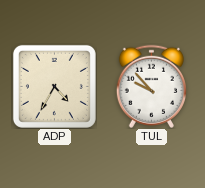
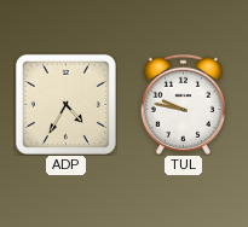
TUL: 9:53 -> 9:47
